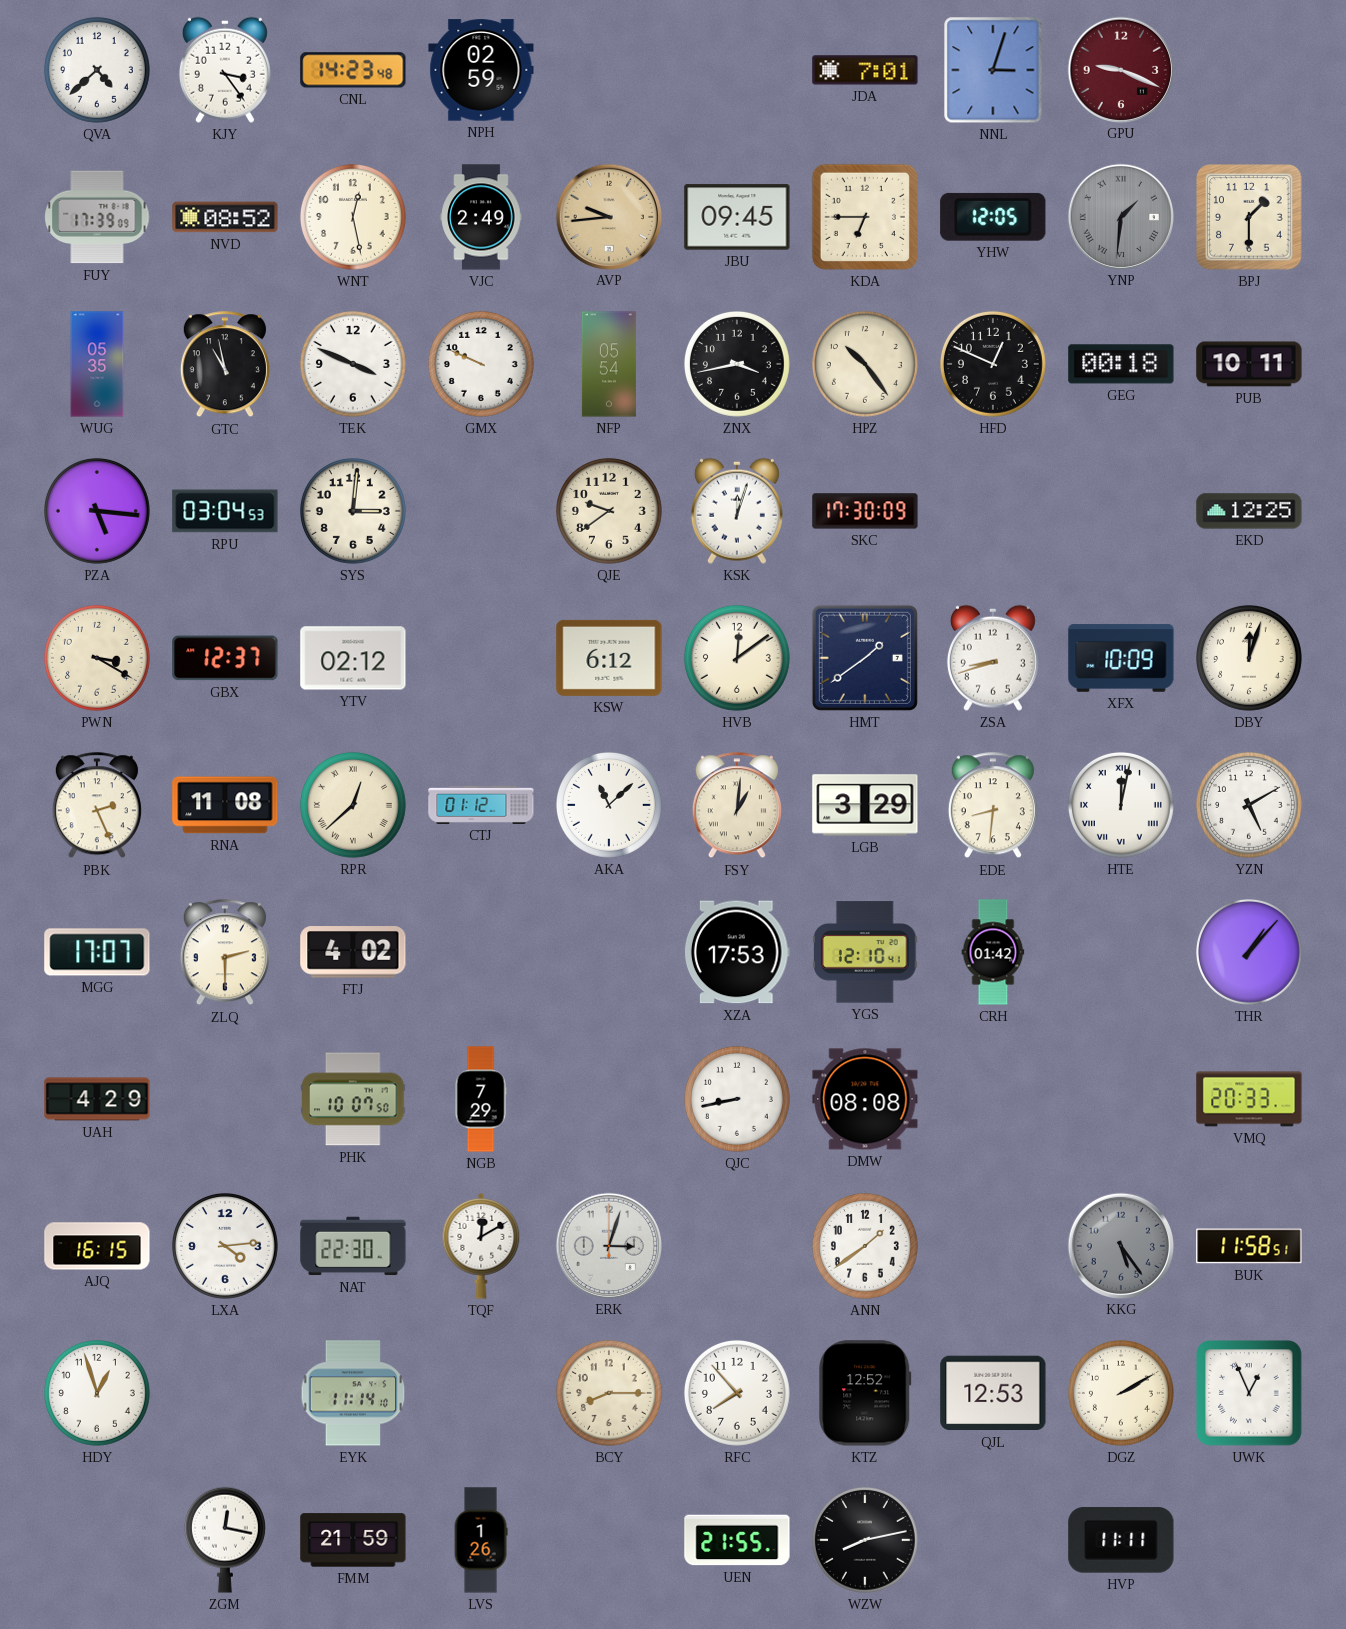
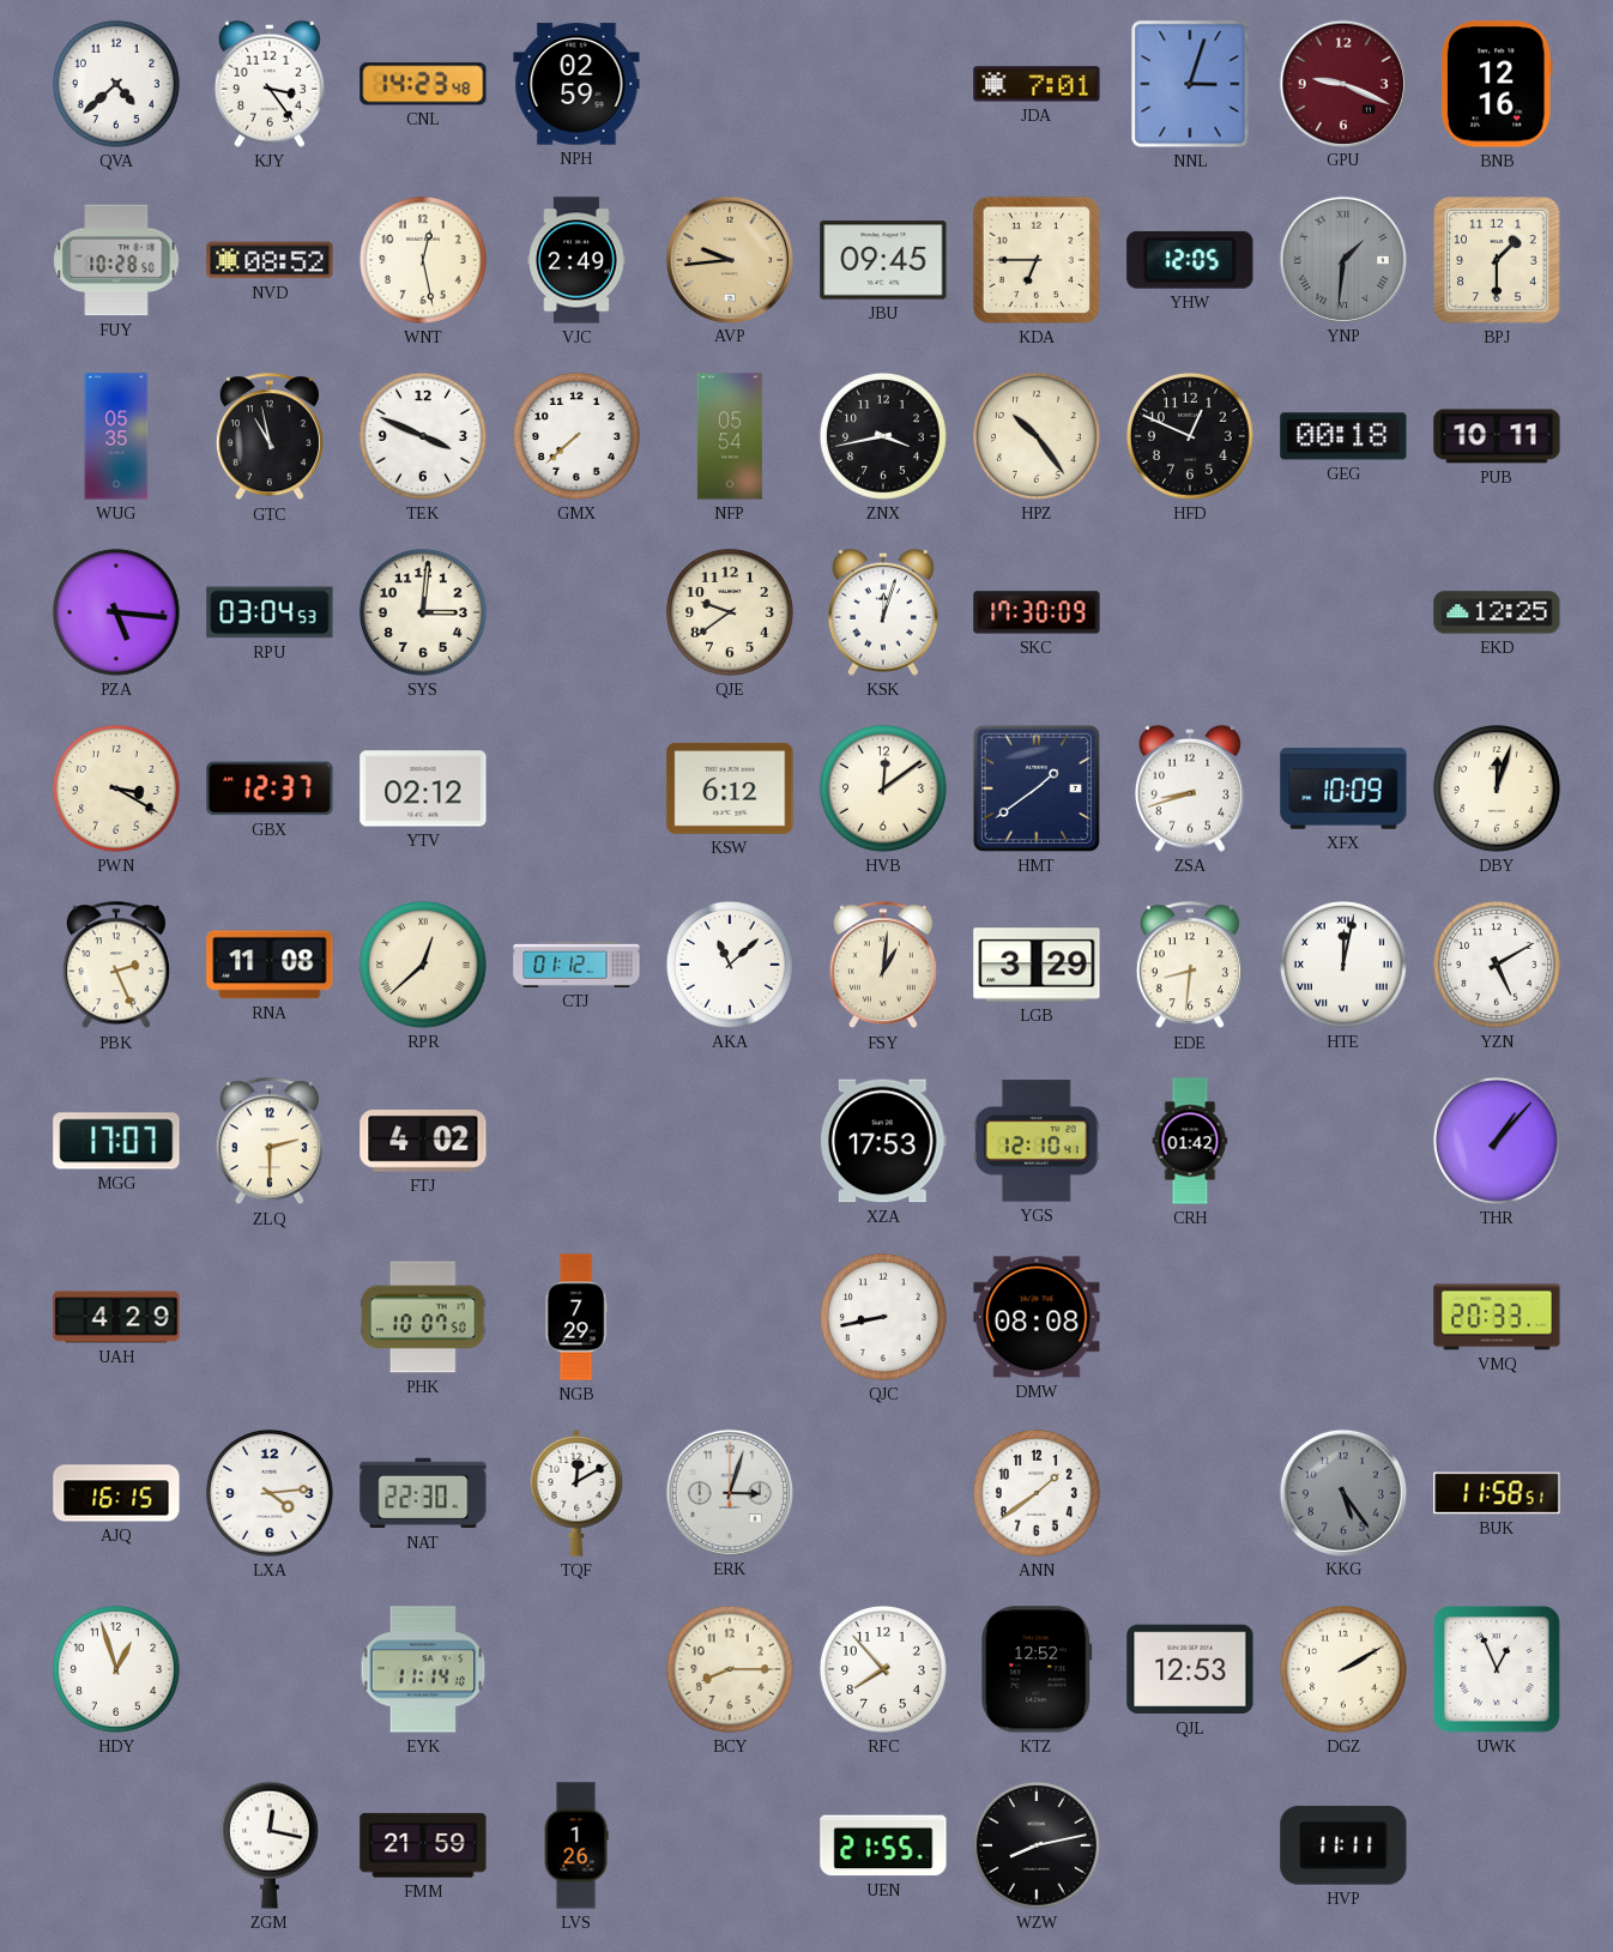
BNB: none -> 12:16
FUY: 17:39 -> 10:28
GMX: 9:49 -> 7:38
